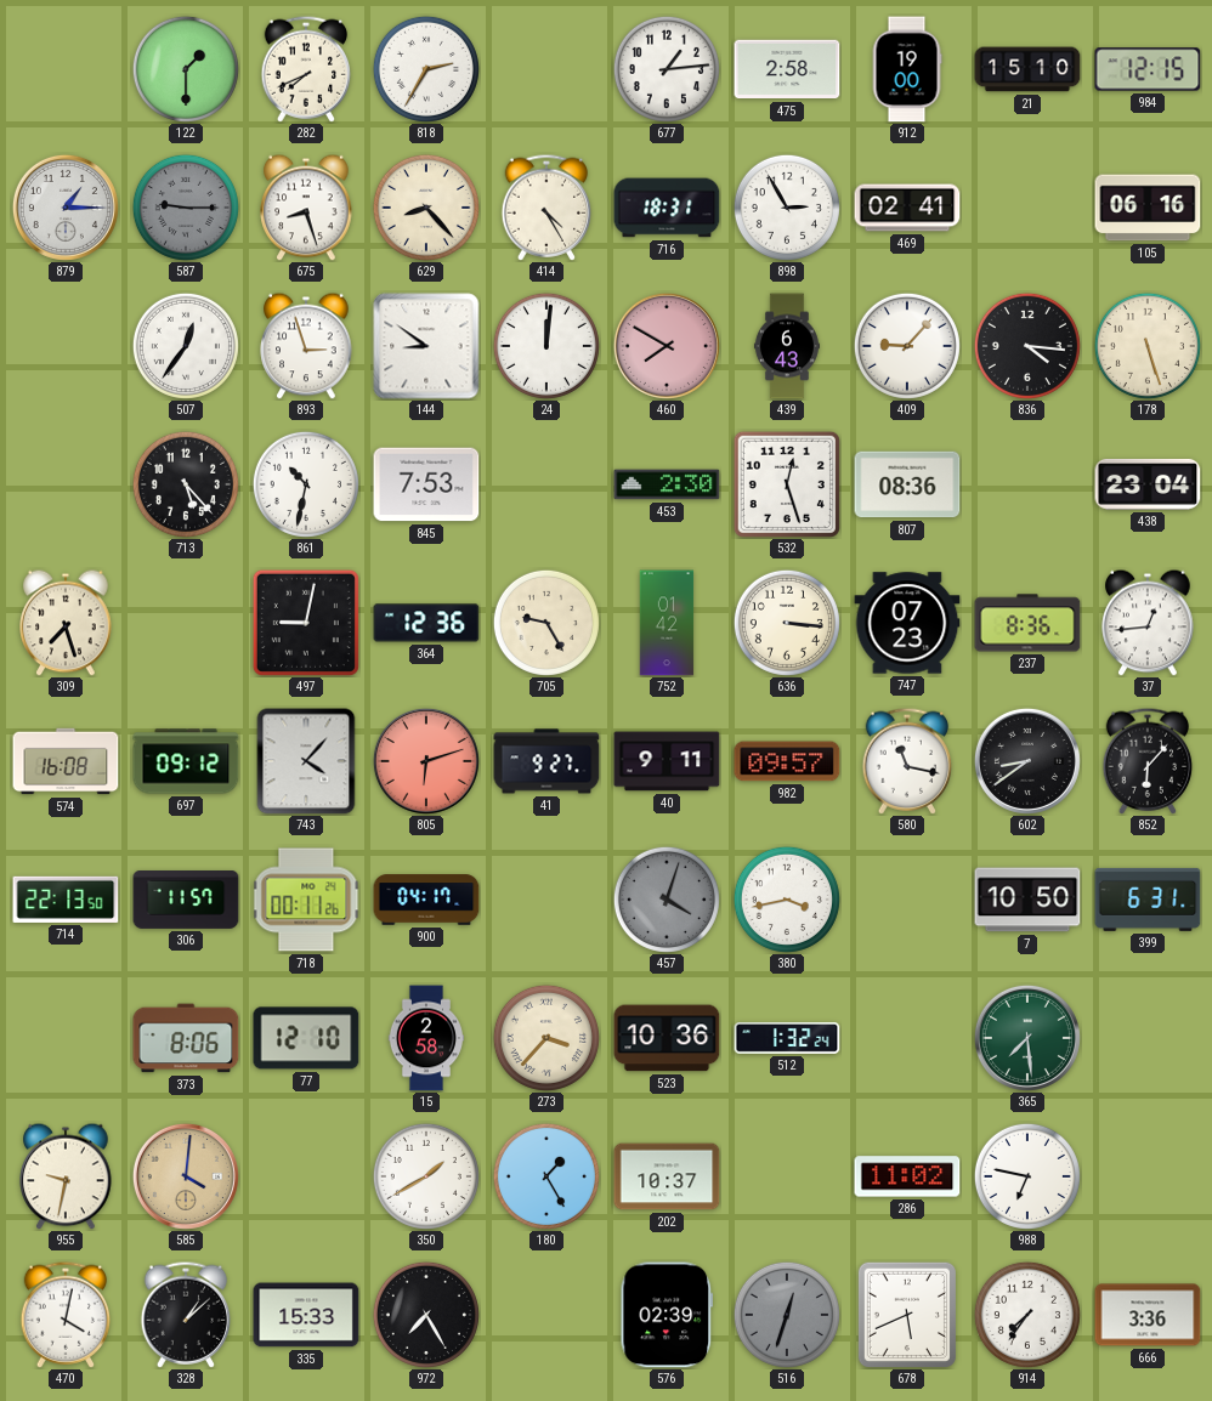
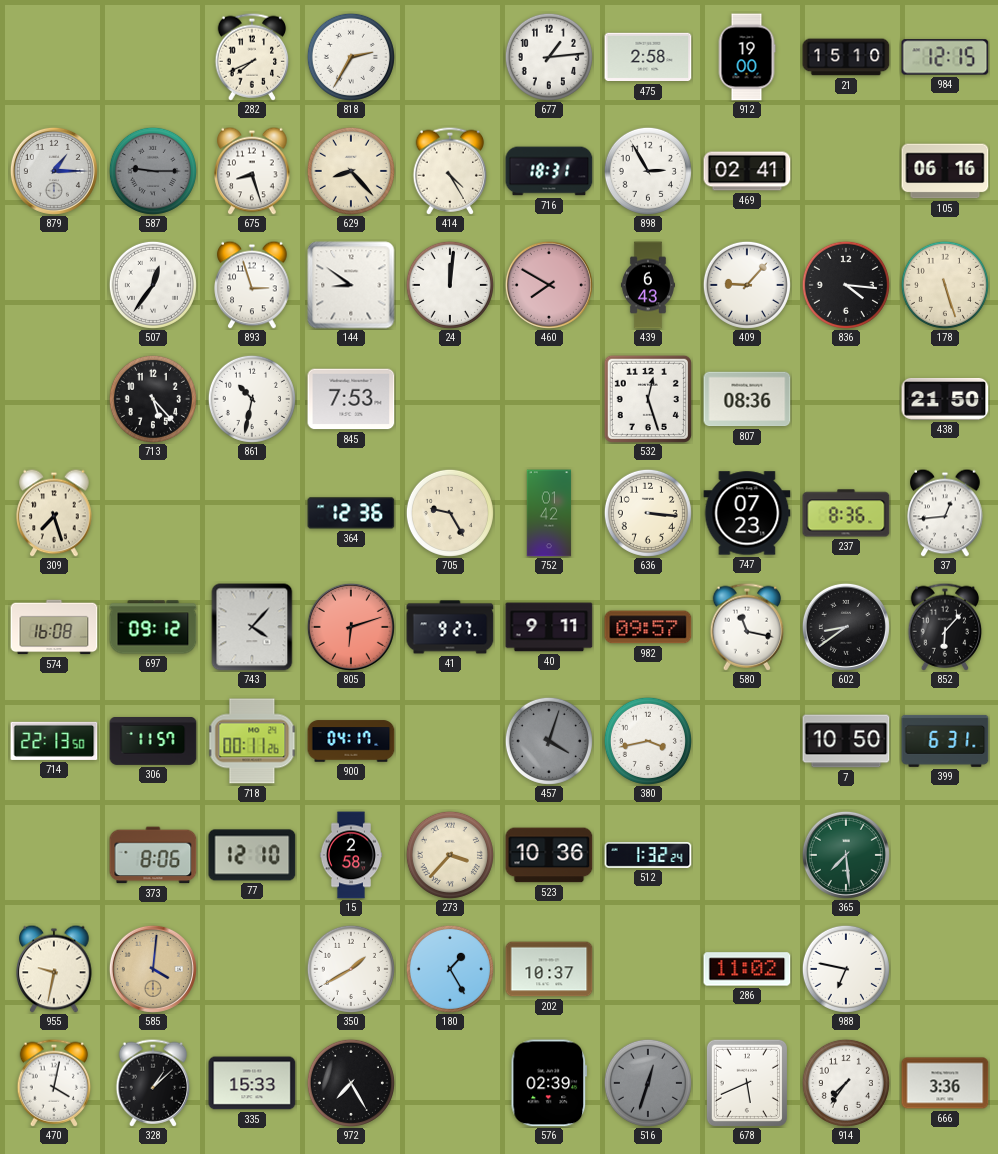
122: 1:30 -> none
453: 2:30 -> none
438: 23:04 -> 21:50
497: 9:02 -> none
